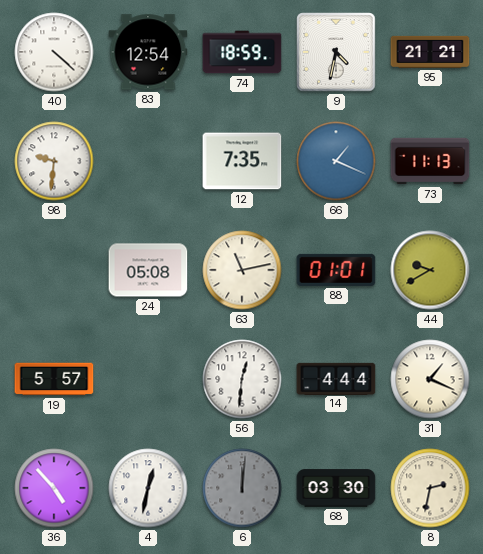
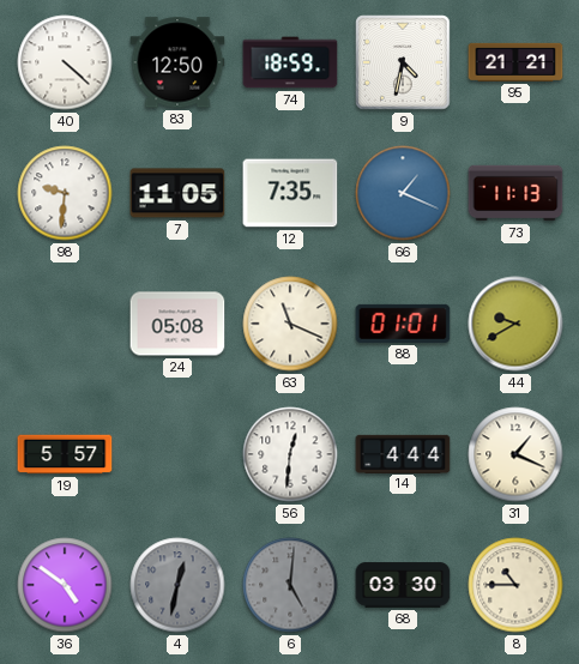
83: 12:54 -> 12:50
7: none -> 11:05
63: 11:13 -> 11:19
36: 4:53 -> 4:51
4 dial: white -> grey
6: 12:01 -> 5:01
8: 2:32 -> 10:45
